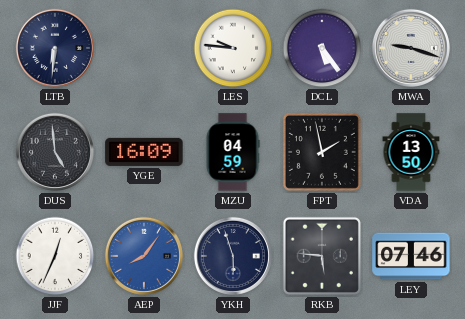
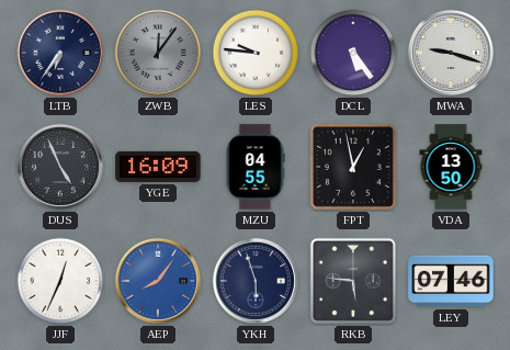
LTB: 6:31 -> 6:36
ZWB: none -> 12:06
DUS: 4:59 -> 4:56
MZU: 04:59 -> 04:55
FPT: 1:58 -> 12:58
